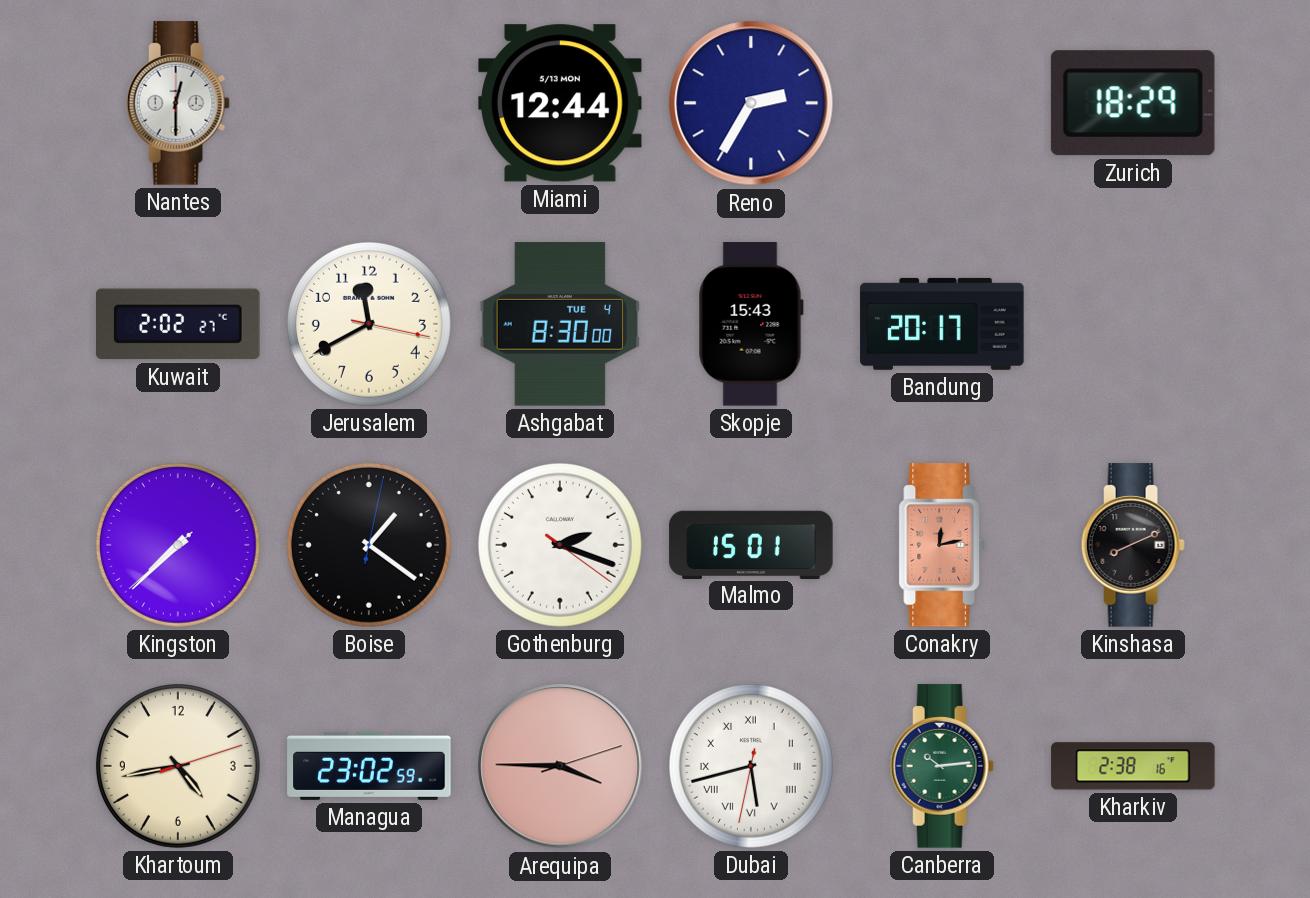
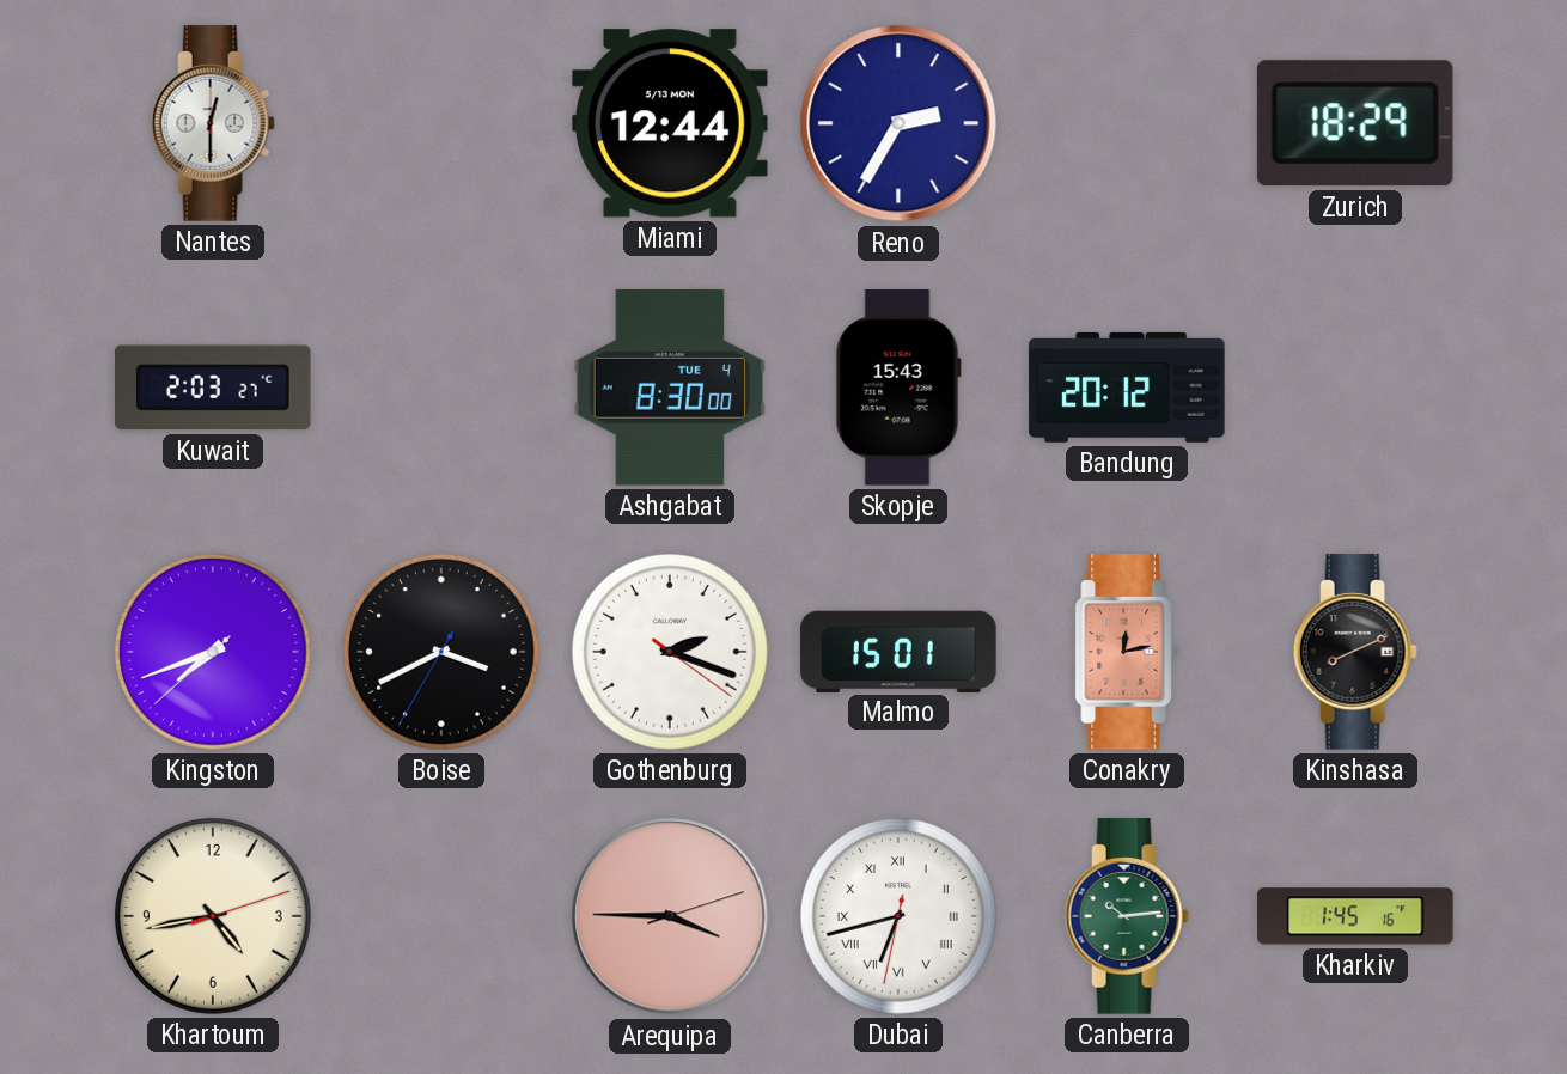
Kuwait: 2:02 -> 2:03
Jerusalem: 11:40 -> none
Bandung: 20:17 -> 20:12
Kingston: 7:37 -> 7:41
Boise: 1:21 -> 3:40
Managua: 23:02 -> none
Dubai: 5:42 -> 6:42
Kharkiv: 2:38 -> 1:45
